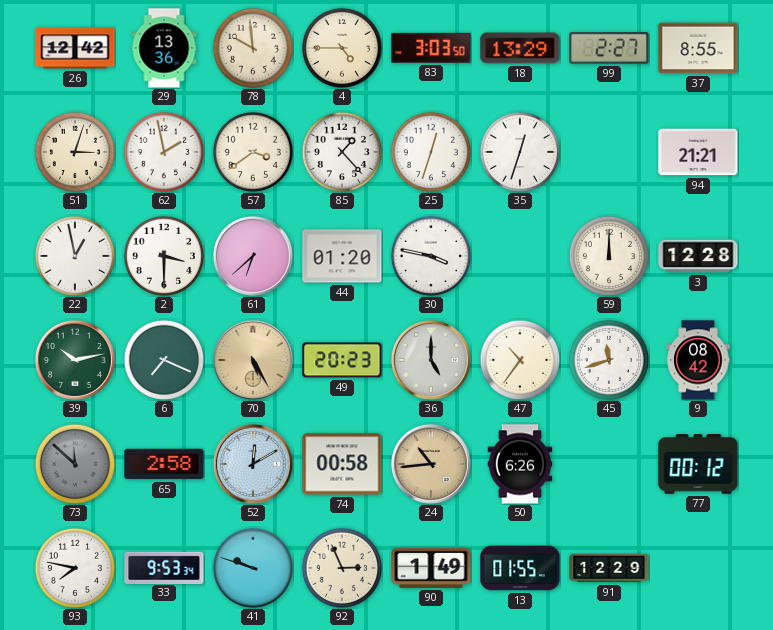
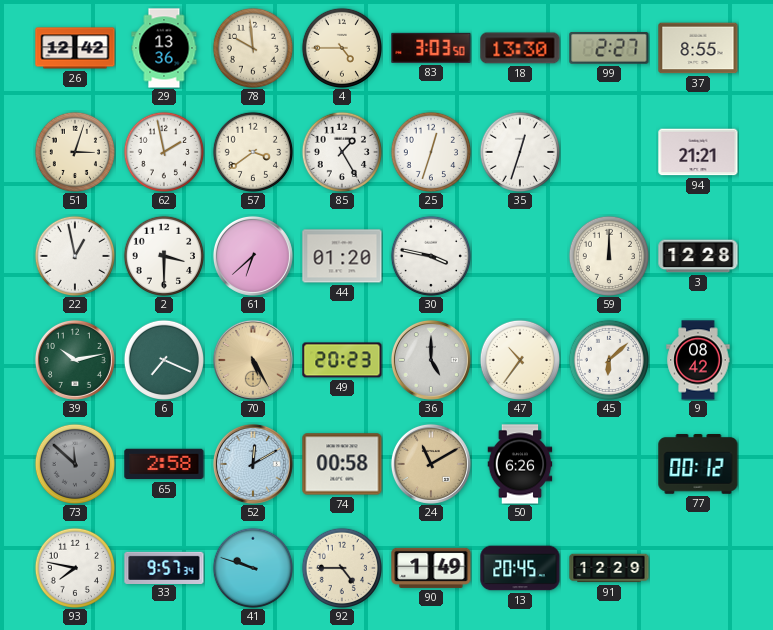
18: 13:29 -> 13:30
85: 1:23 -> 1:25
45: 11:42 -> 6:08
24: 10:44 -> 11:10
33: 9:53 -> 9:57
92: 2:56 -> 4:45
13: 01:55 -> 20:45
